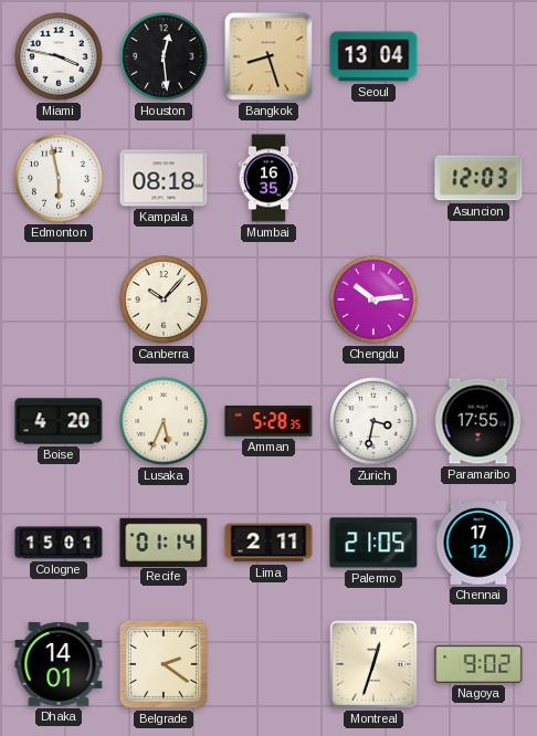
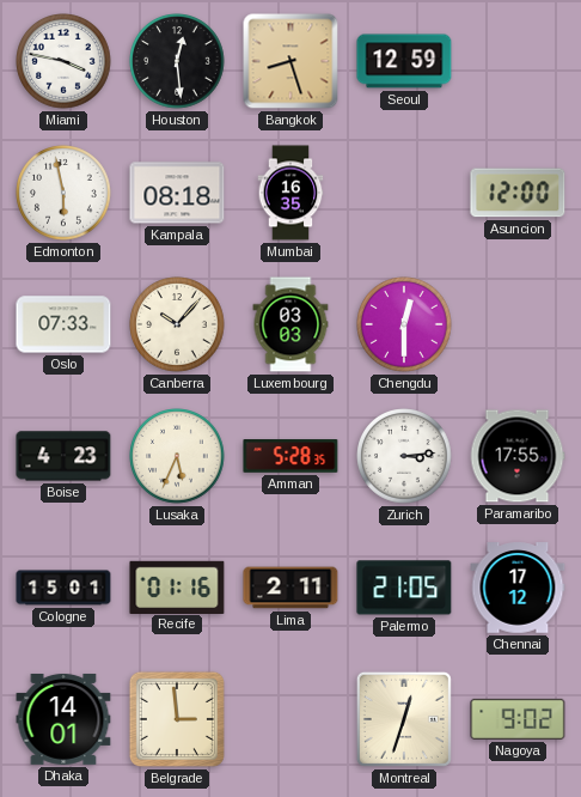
Seoul: 13:04 -> 12:59
Asuncion: 12:03 -> 12:00
Oslo: none -> 07:33
Luxembourg: none -> 03:03
Chengdu: 10:14 -> 12:30
Boise: 4:20 -> 4:23
Zurich: 3:32 -> 3:14
Recife: 01:14 -> 01:16
Belgrade: 2:21 -> 2:59
